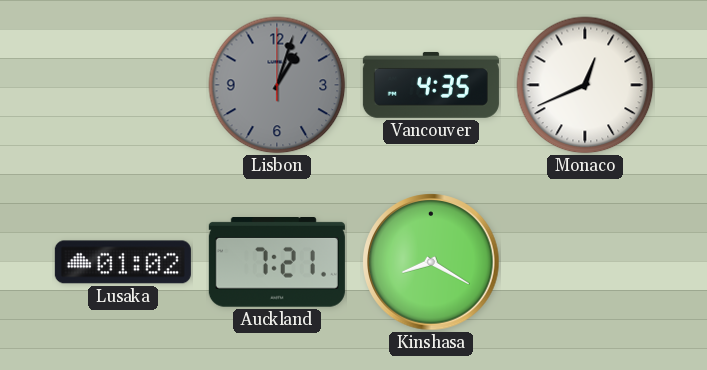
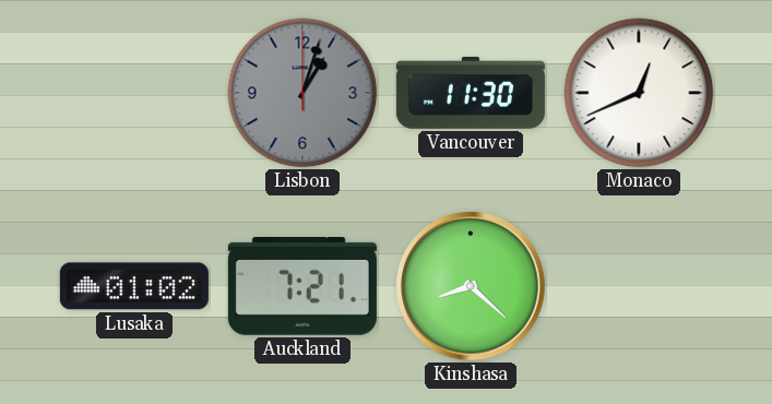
Vancouver: 4:35 -> 11:30
Kinshasa: 8:20 -> 8:22
